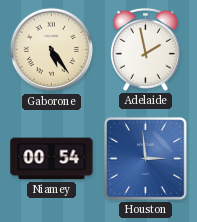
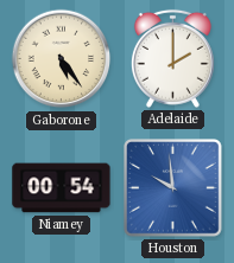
Adelaide: 1:58 -> 2:00
Houston: 2:59 -> 9:59
